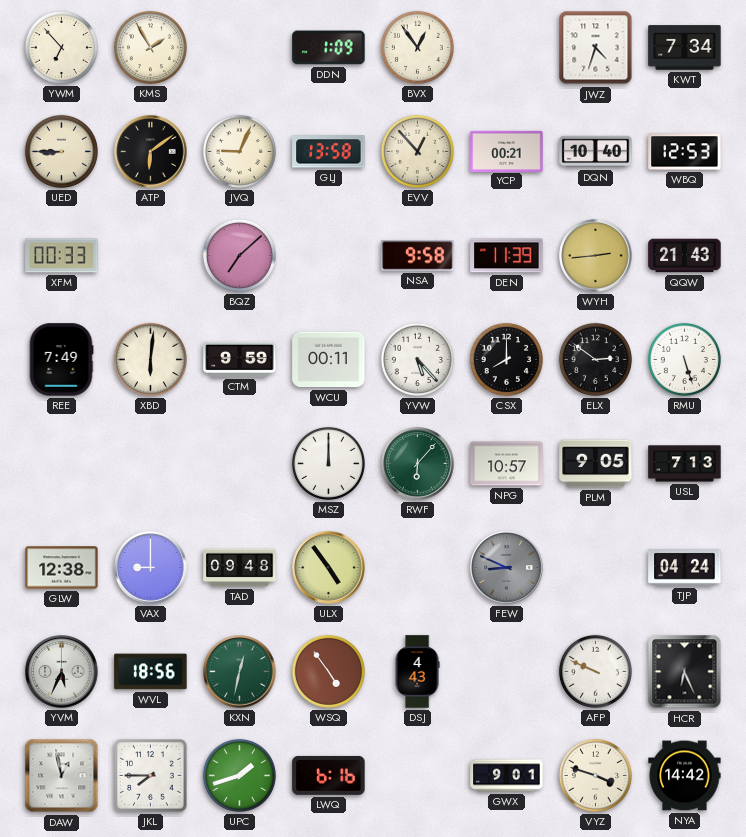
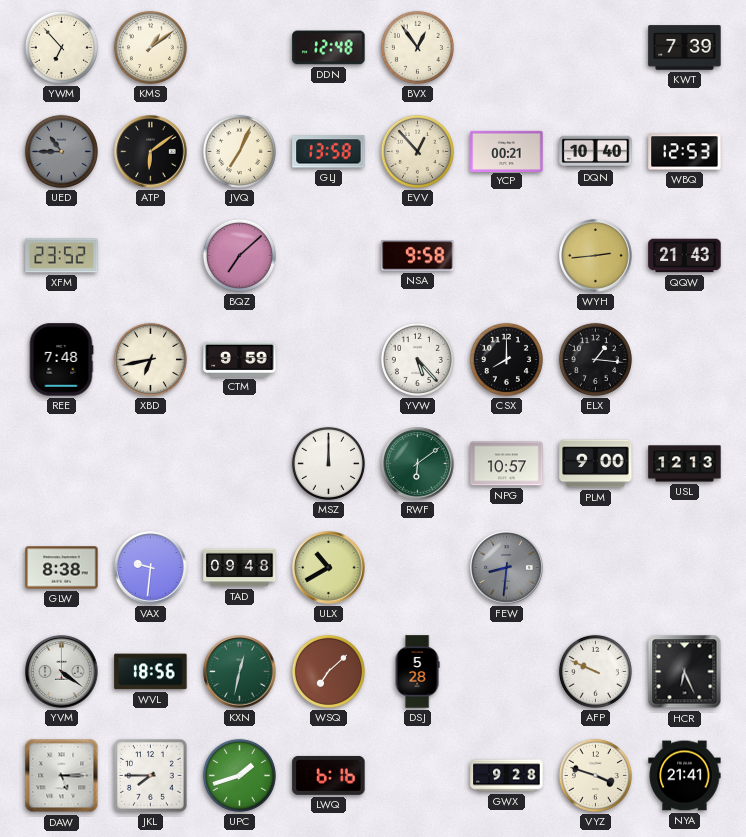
KMS: 1:55 -> 1:09
DDN: 1:09 -> 12:48
JWZ: 4:33 -> none
KWT: 7:34 -> 7:39
UED: 8:45 -> 10:45
UED dial: cream -> grey
JVQ: 9:04 -> 7:04
XFM: 00:33 -> 23:52
DEN: 11:39 -> none
REE: 7:49 -> 7:48
XBD: 6:01 -> 6:43
WCU: 00:11 -> none
ELX: 2:51 -> 1:16
RMU: 5:27 -> none
RWF: 6:07 -> 6:09
PLM: 9:05 -> 9:00
USL: 7:13 -> 12:13
GLW: 12:38 -> 8:38
VAX: 9:00 -> 9:31
ULX: 4:54 -> 10:40
FEW: 8:49 -> 8:31
TJP: 04:24 -> none
YVM: 5:34 -> 4:21
WSQ: 4:54 -> 7:08
DSJ: 4:43 -> 5:28
DAW: 12:58 -> 5:15
GWX: 9:01 -> 9:28
NYA: 14:42 -> 21:41
